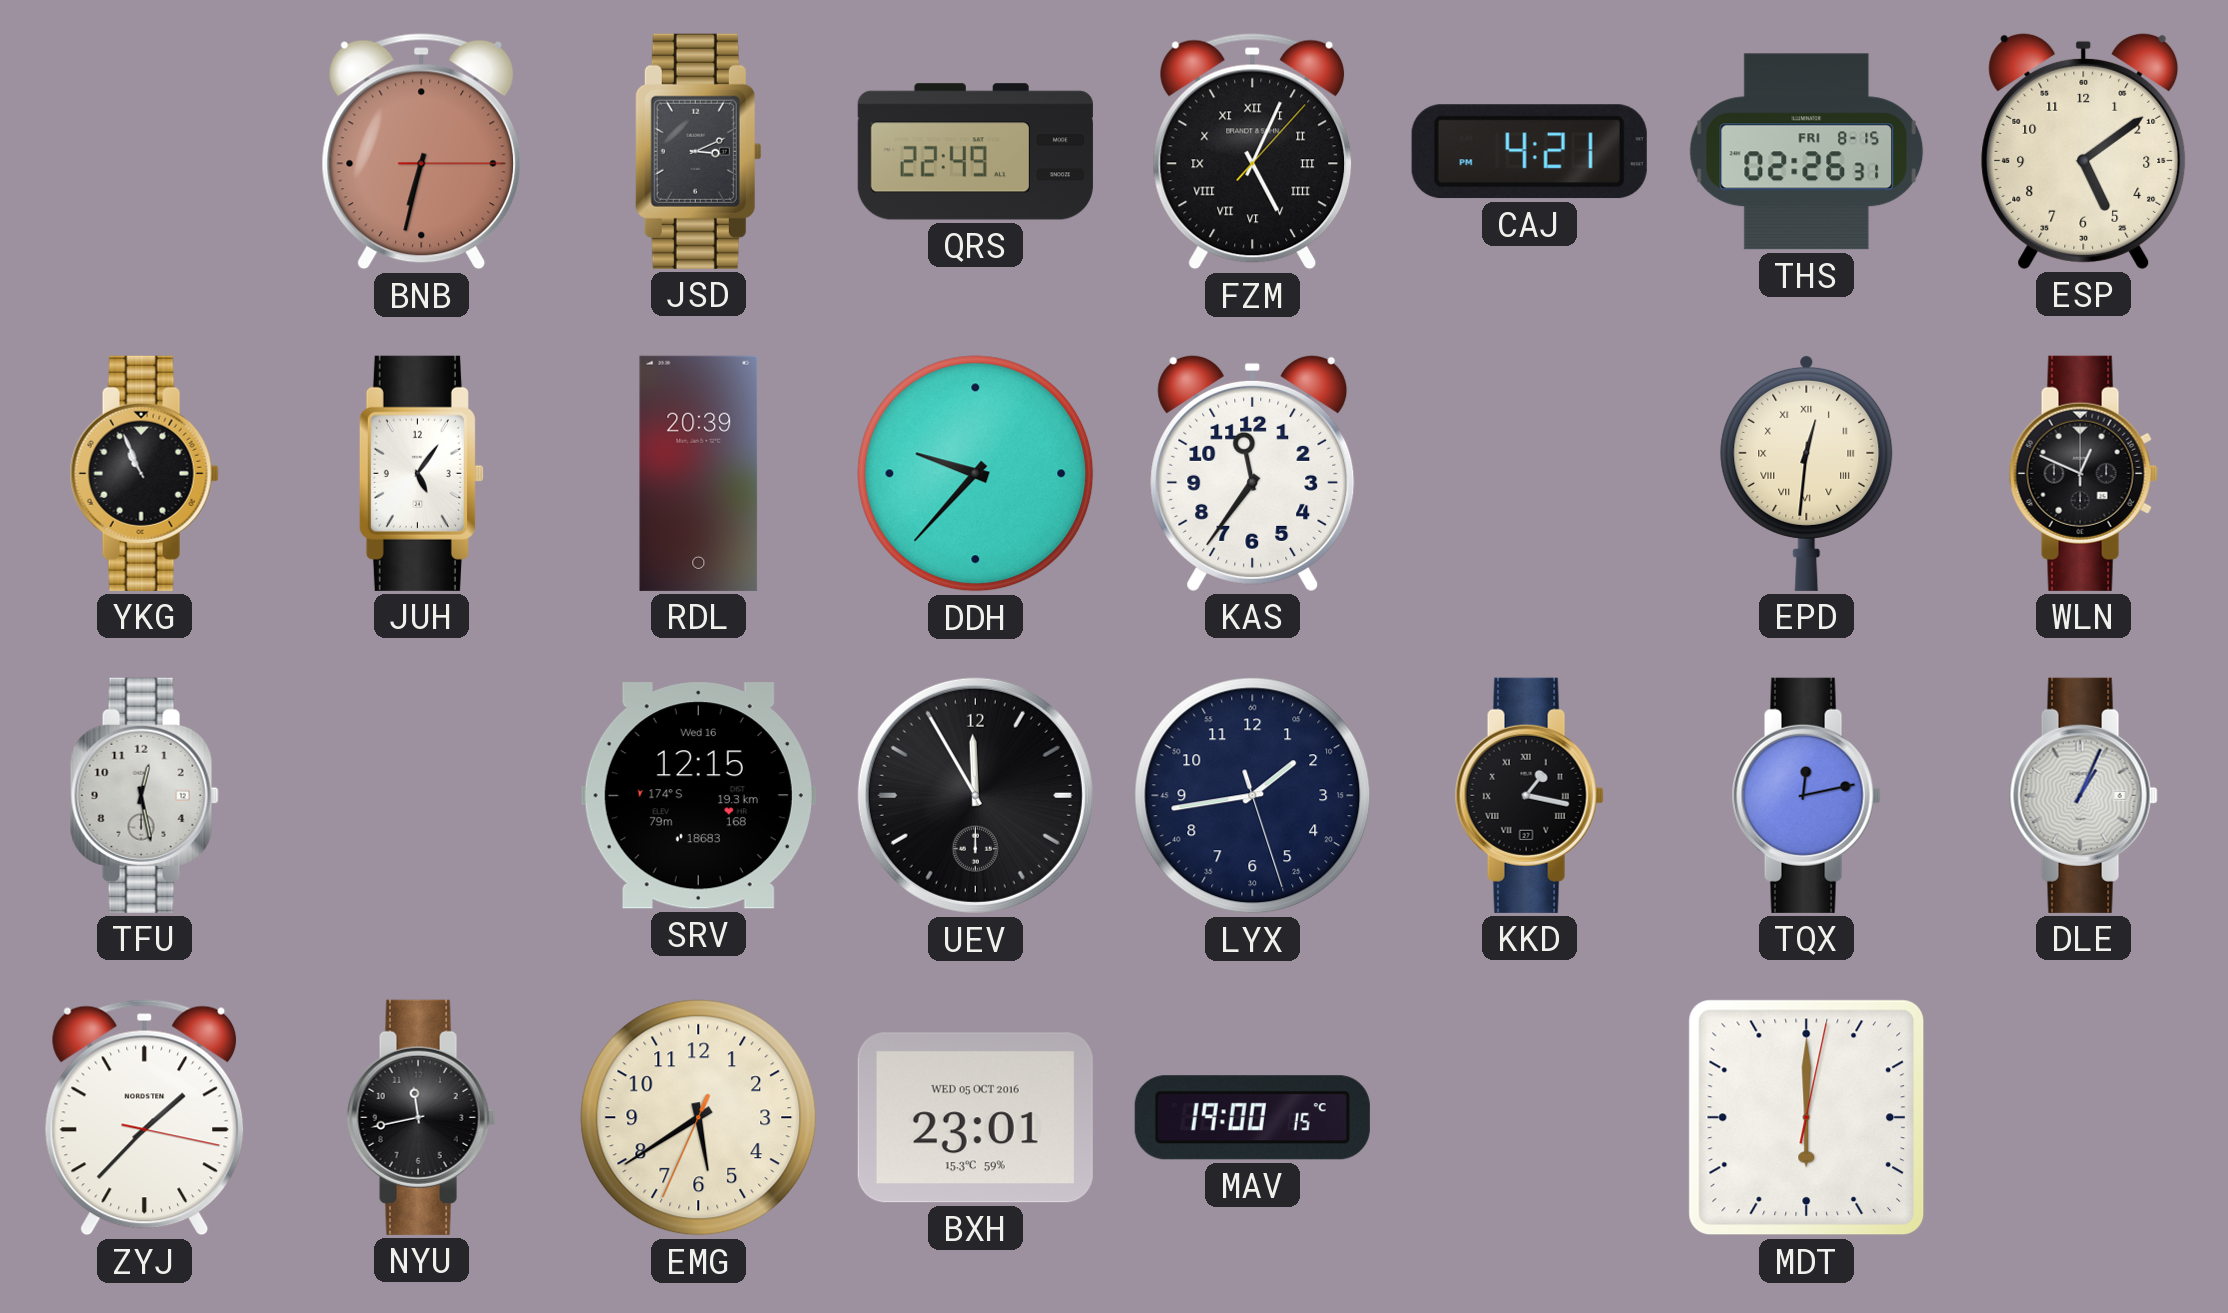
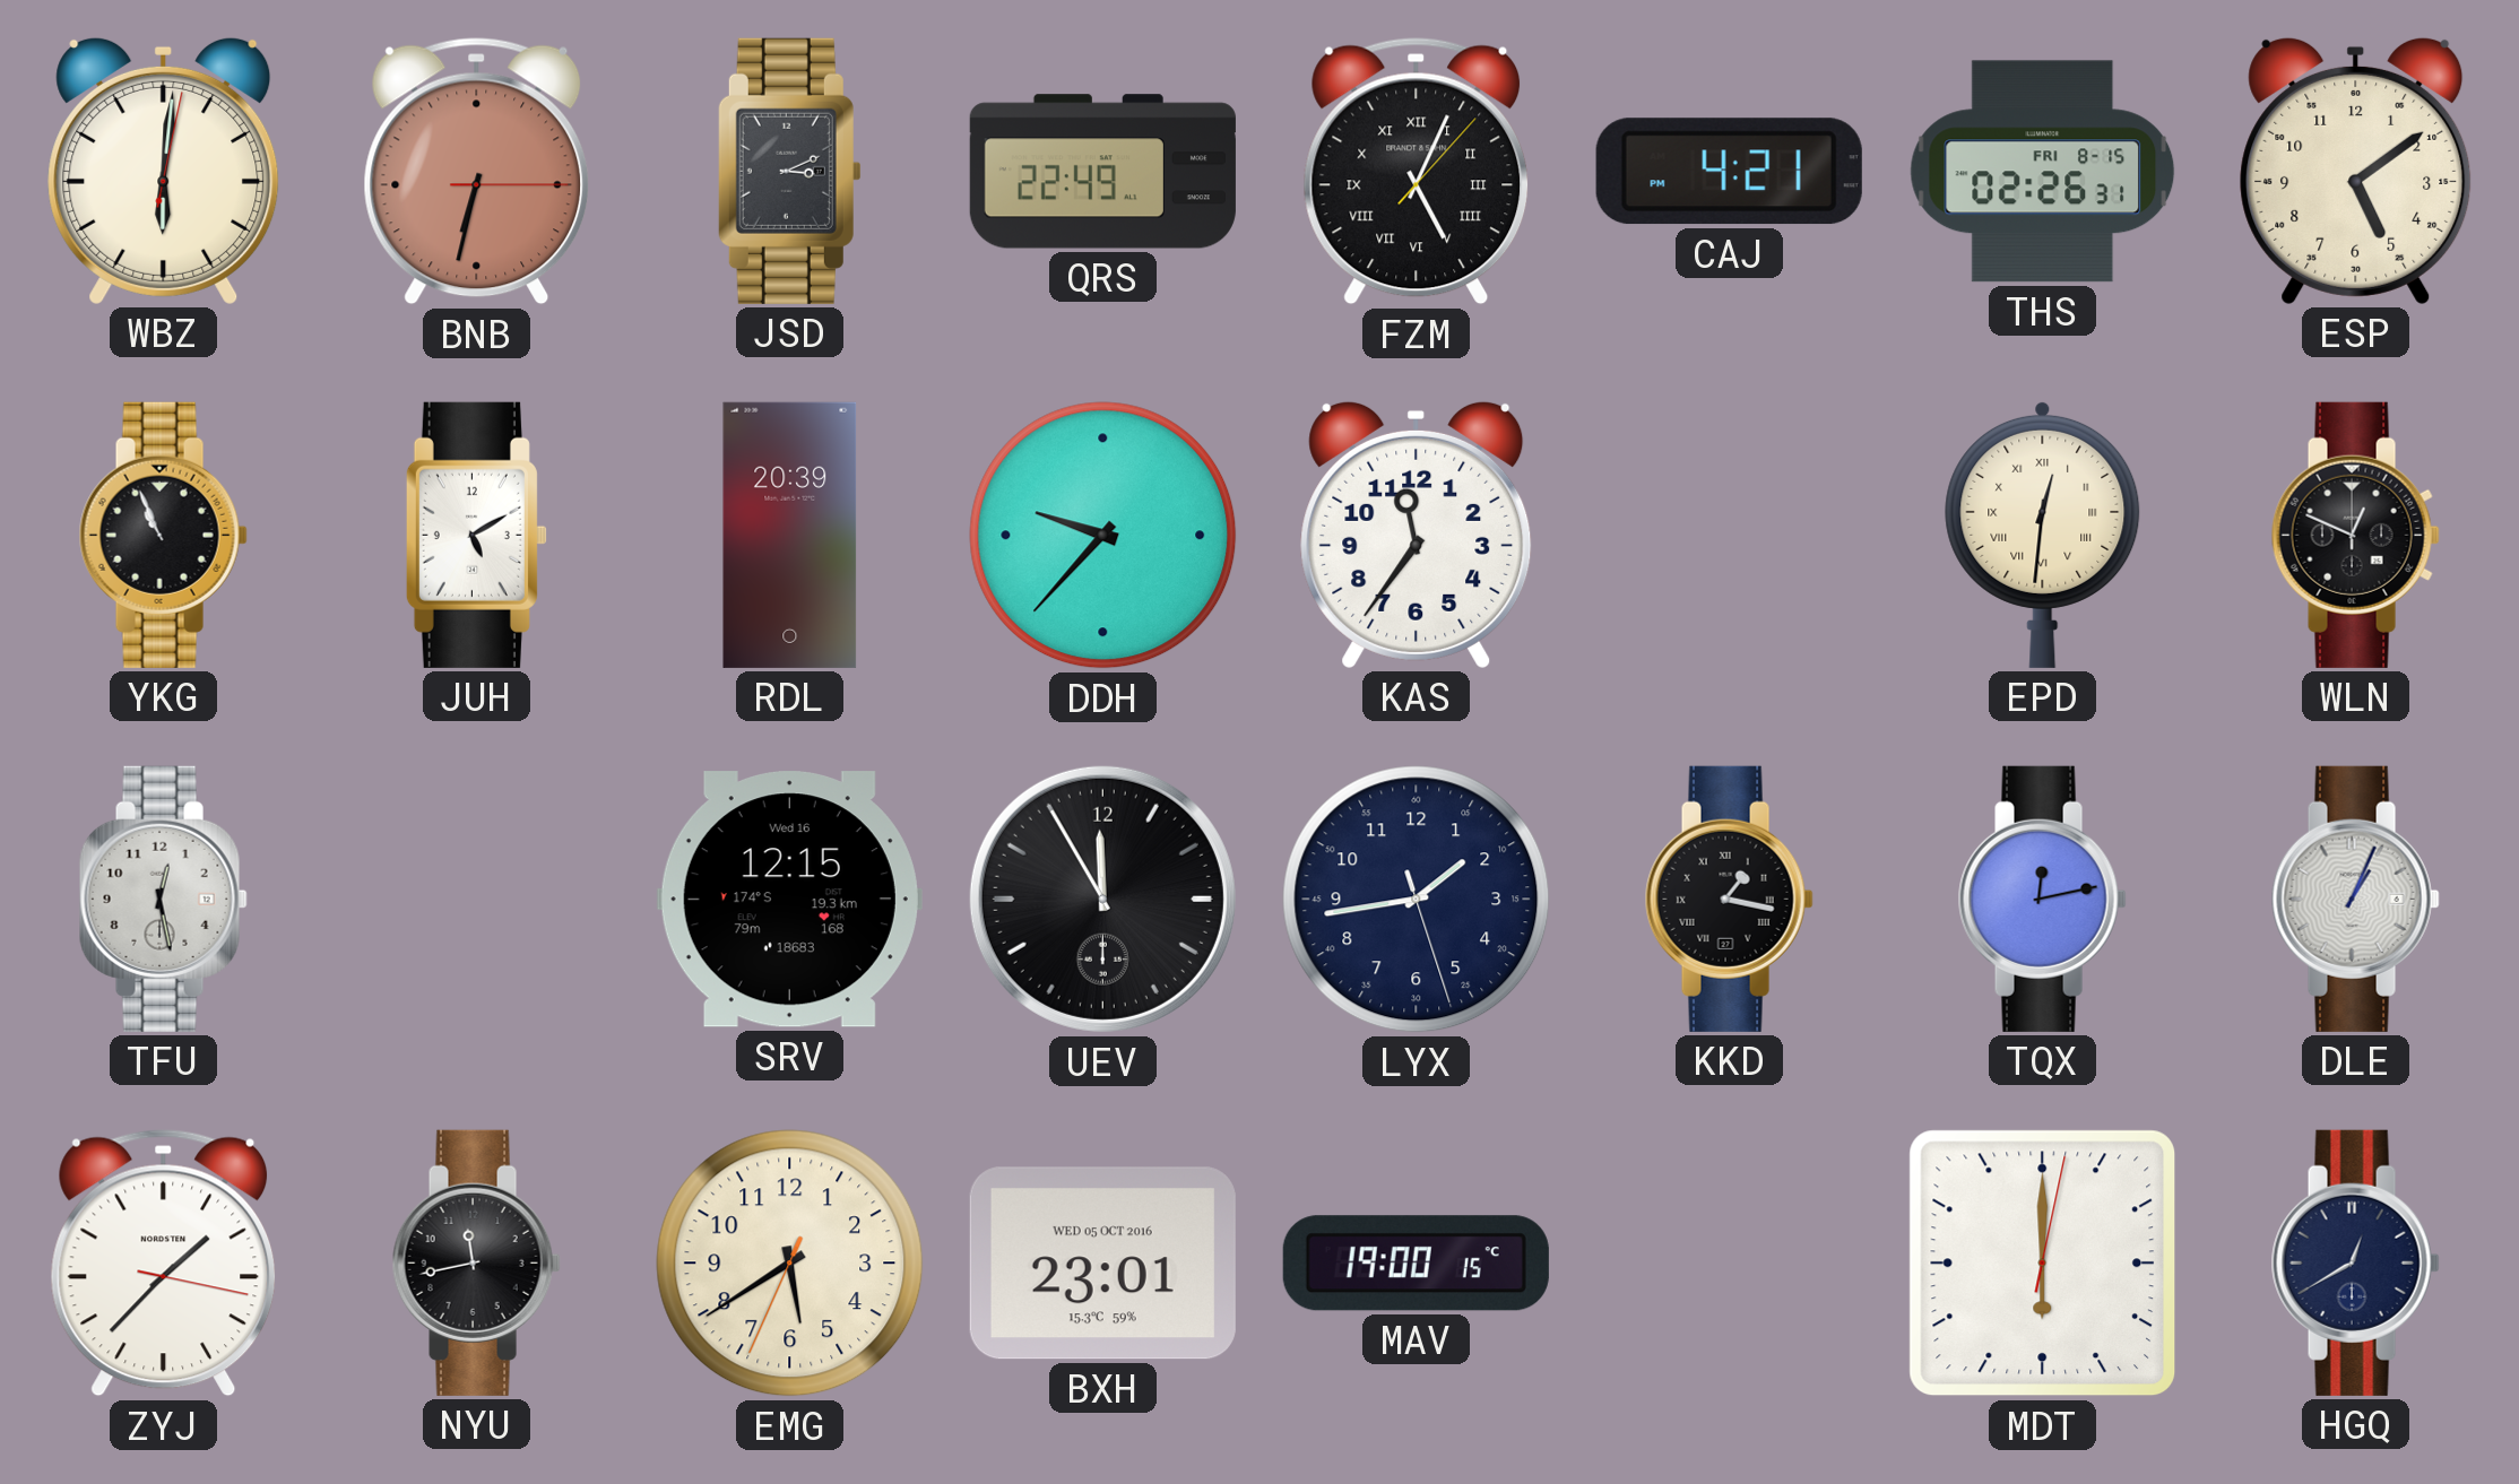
WBZ: none -> 6:01
JUH: 5:06 -> 5:10
HGQ: none -> 12:40
